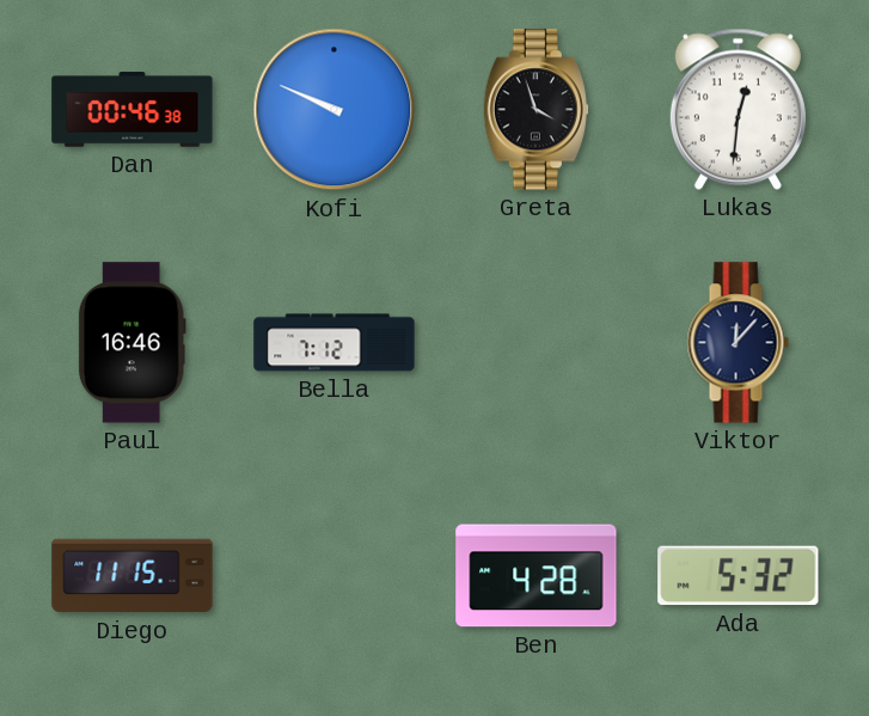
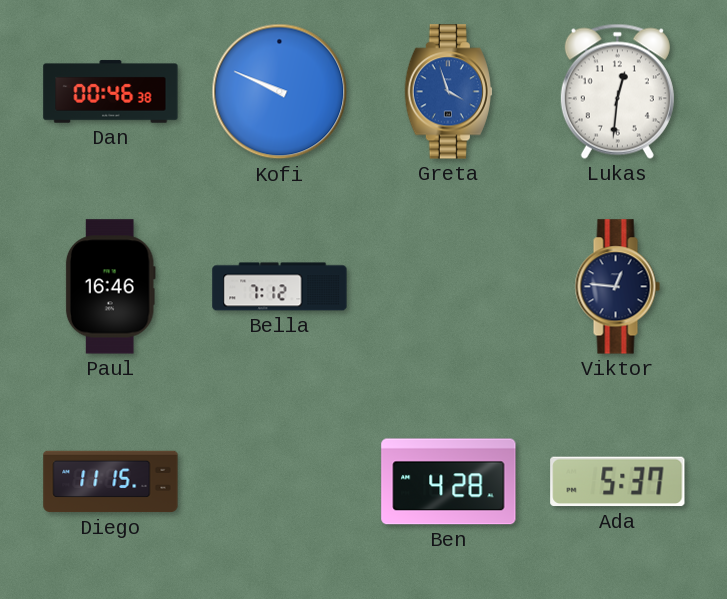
Greta dial: black -> blue
Viktor: 12:07 -> 12:46
Ada: 5:32 -> 5:37
